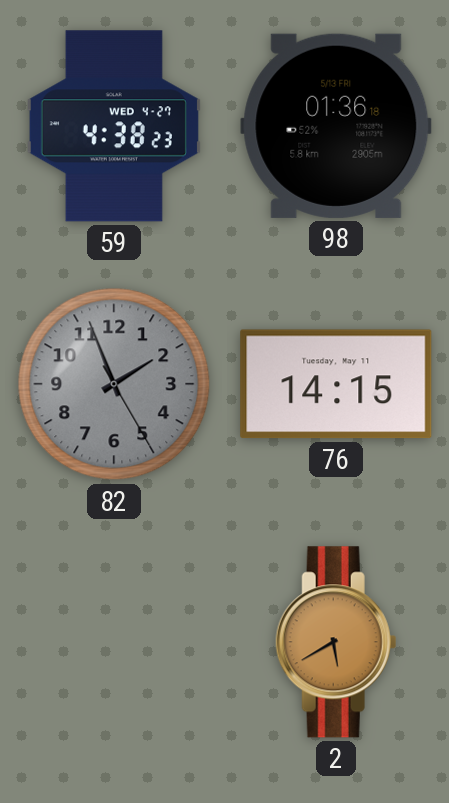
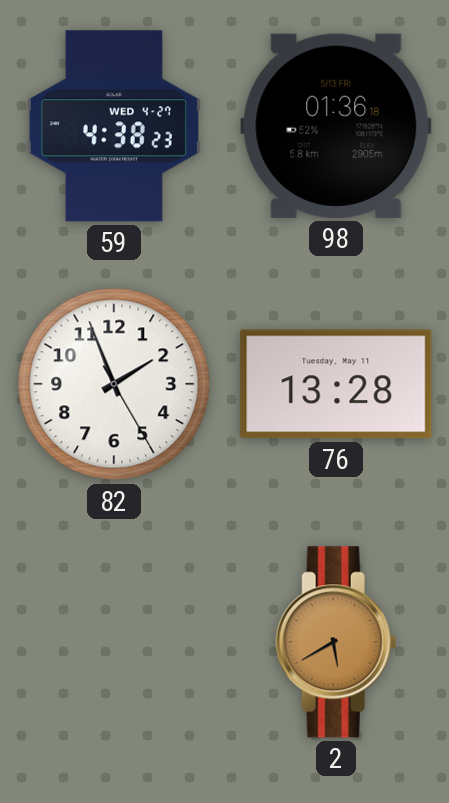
82 dial: grey -> white
76: 14:15 -> 13:28
